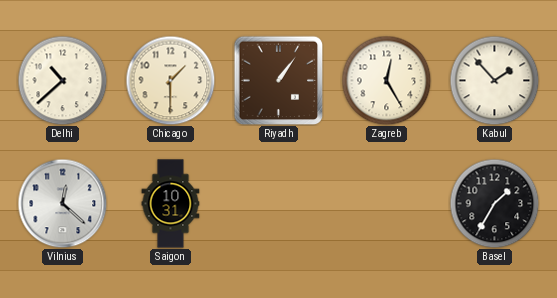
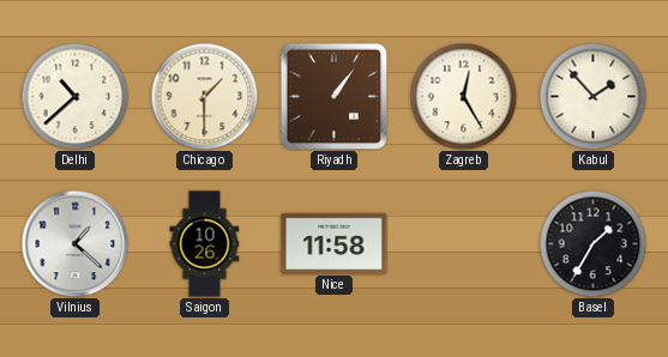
Vilnius: 12:22 -> 1:22
Saigon: 10:31 -> 10:26
Nice: none -> 11:58
